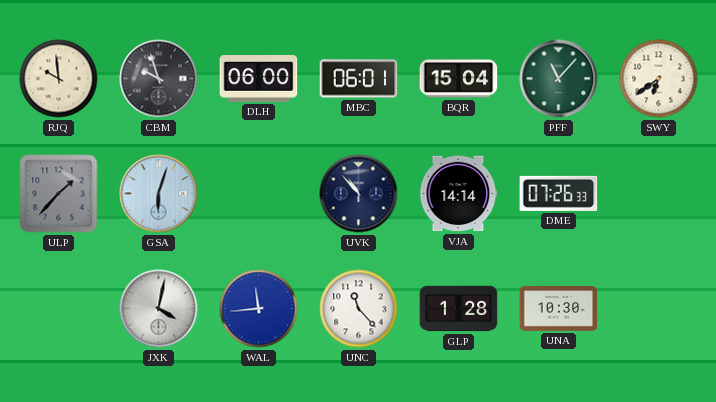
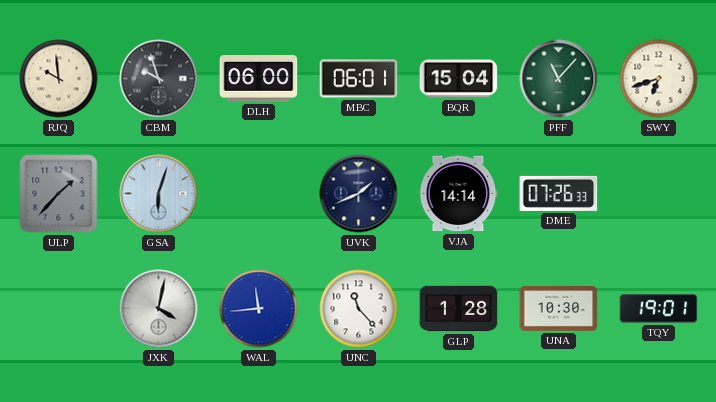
SWY: 6:39 -> 6:42
UVK: 10:53 -> 1:41
TQY: none -> 19:01
